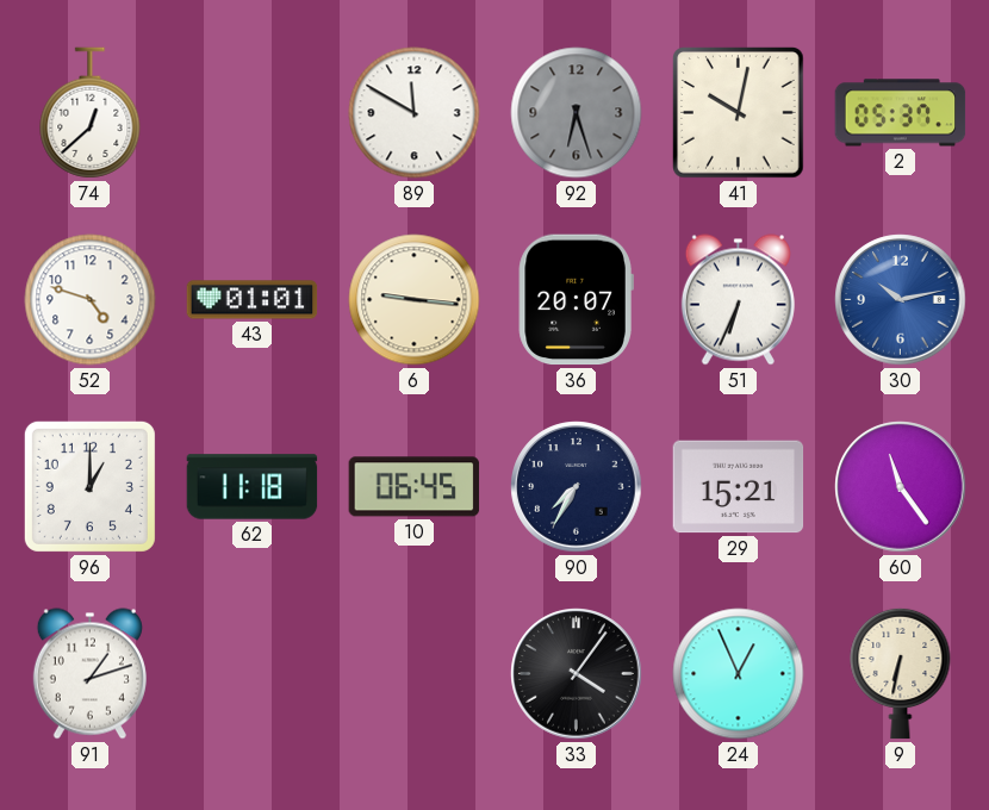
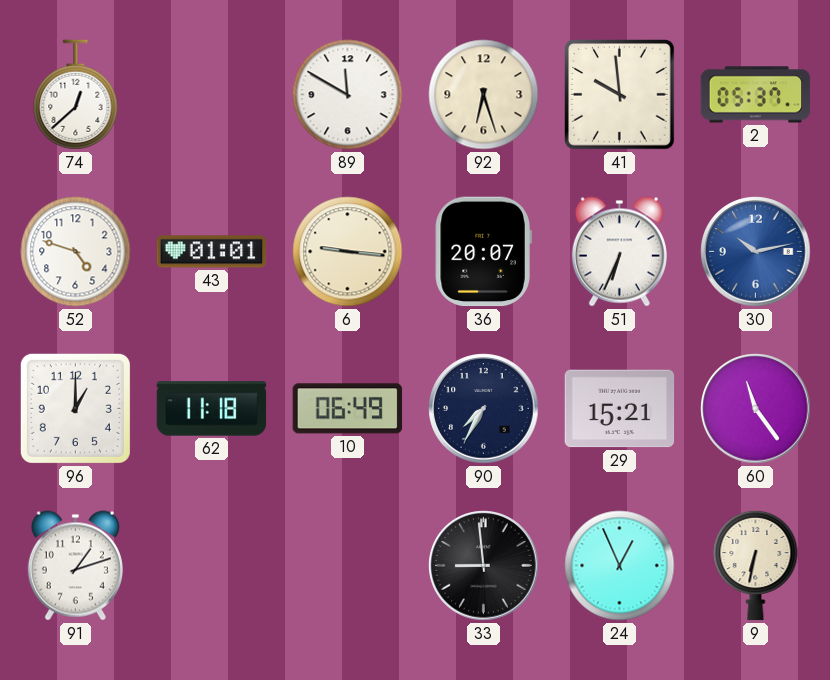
92 dial: grey -> cream
41: 10:02 -> 9:59
10: 06:45 -> 06:49
33: 4:06 -> 8:59
